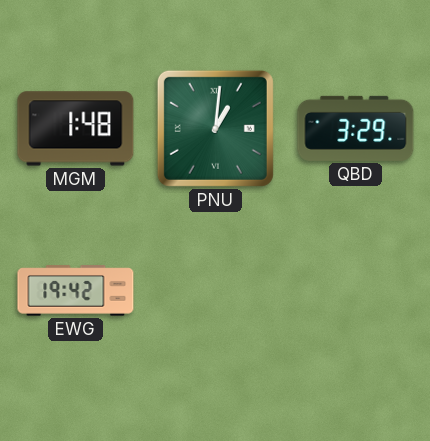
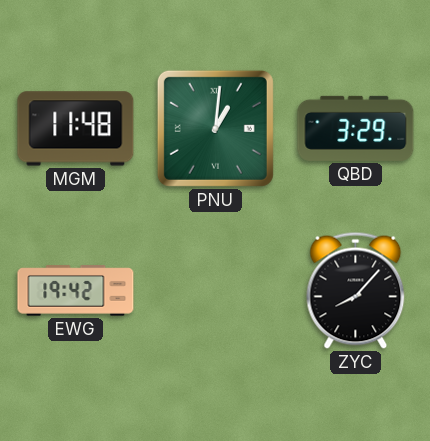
MGM: 1:48 -> 11:48
ZYC: none -> 8:07
